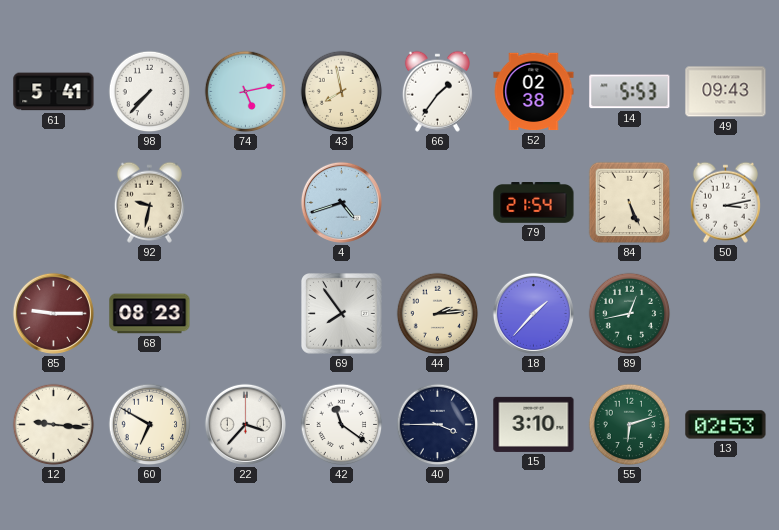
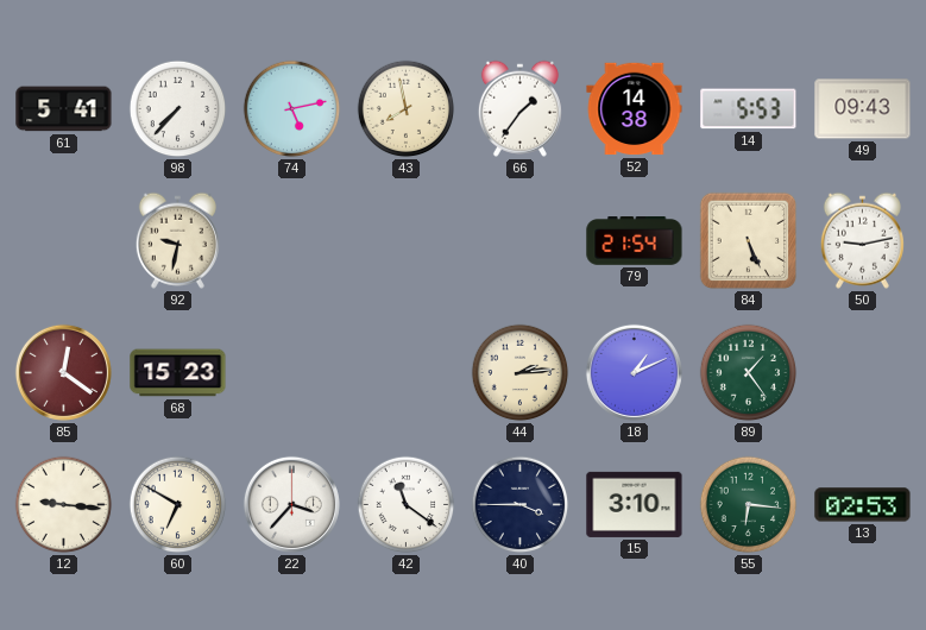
52: 02:38 -> 14:38
4: 4:42 -> none
50: 3:13 -> 9:13
85: 9:15 -> 12:21
68: 08:23 -> 15:23
69: 7:54 -> none
18: 1:37 -> 1:11
89: 12:43 -> 1:24
55: 6:12 -> 6:16
